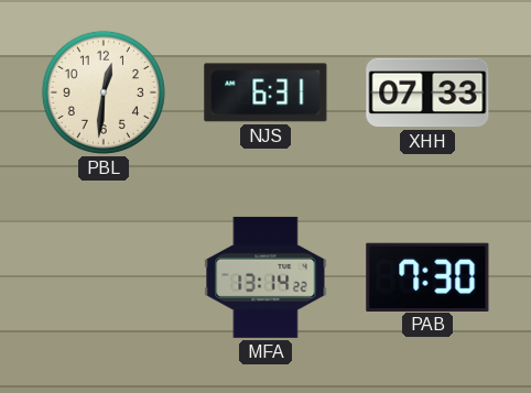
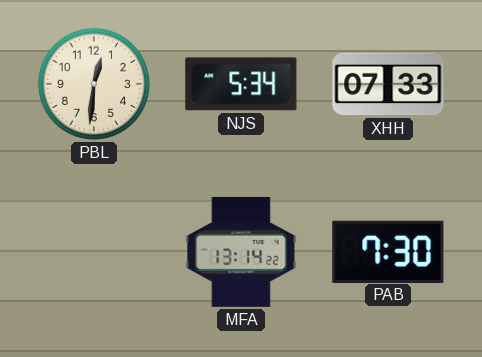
NJS: 6:31 -> 5:34
